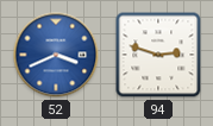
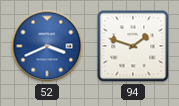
94: 2:48 -> 1:48
